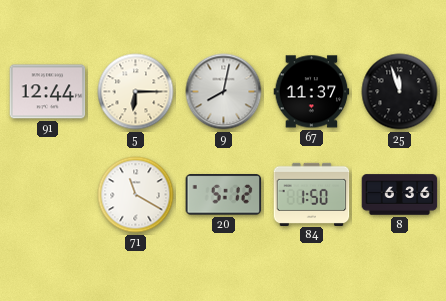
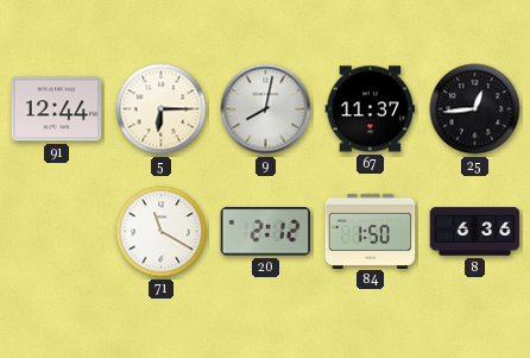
25: 11:57 -> 12:44
20: 5:12 -> 2:12
